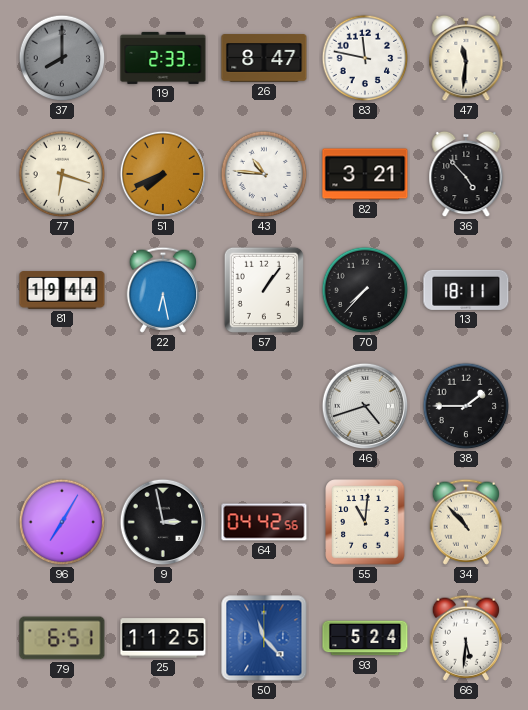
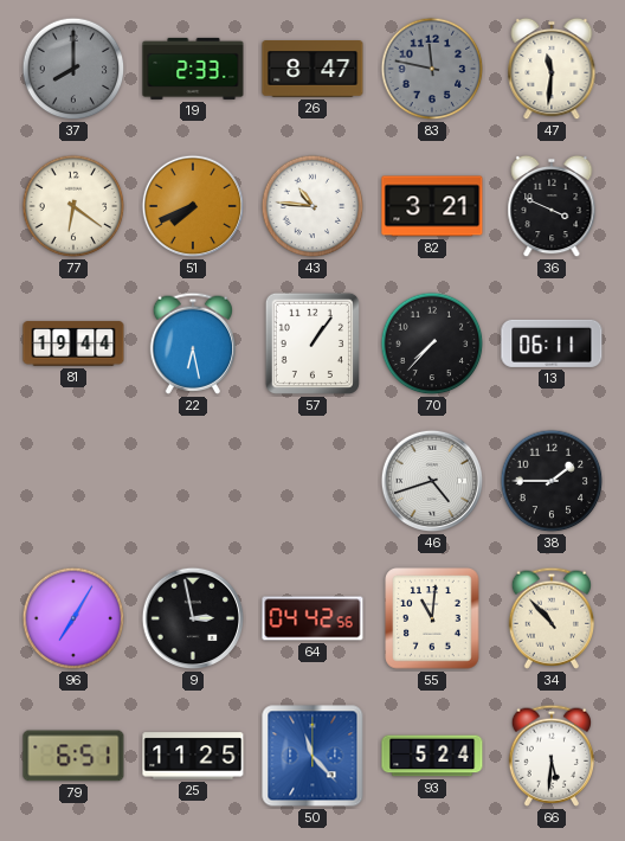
83 dial: white -> grey
77: 6:18 -> 6:21
36: 4:53 -> 3:49
13: 18:11 -> 06:11
